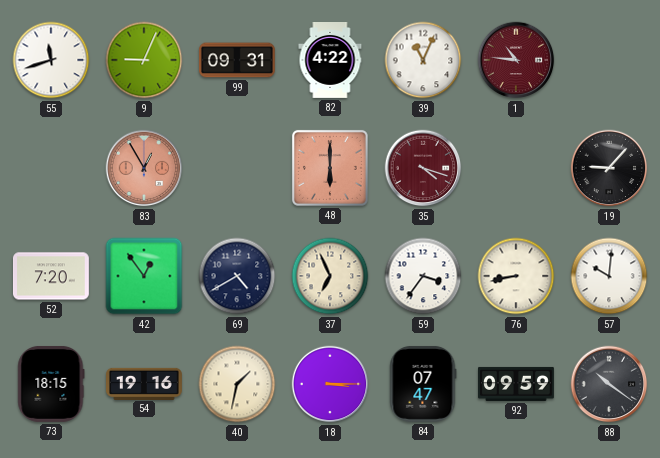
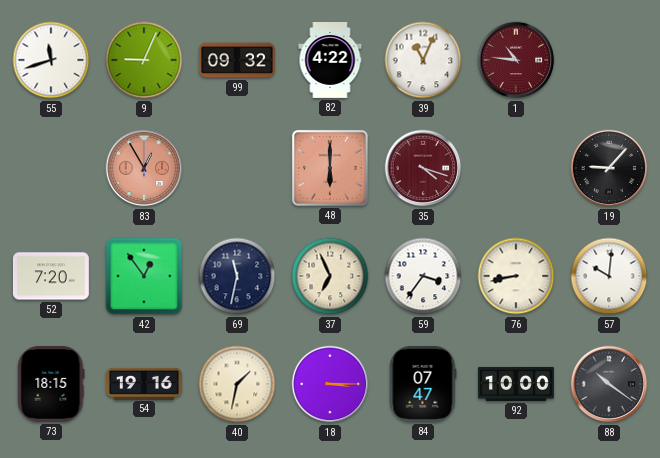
99: 09:31 -> 09:32
69: 4:40 -> 11:32
92: 09:59 -> 10:00
